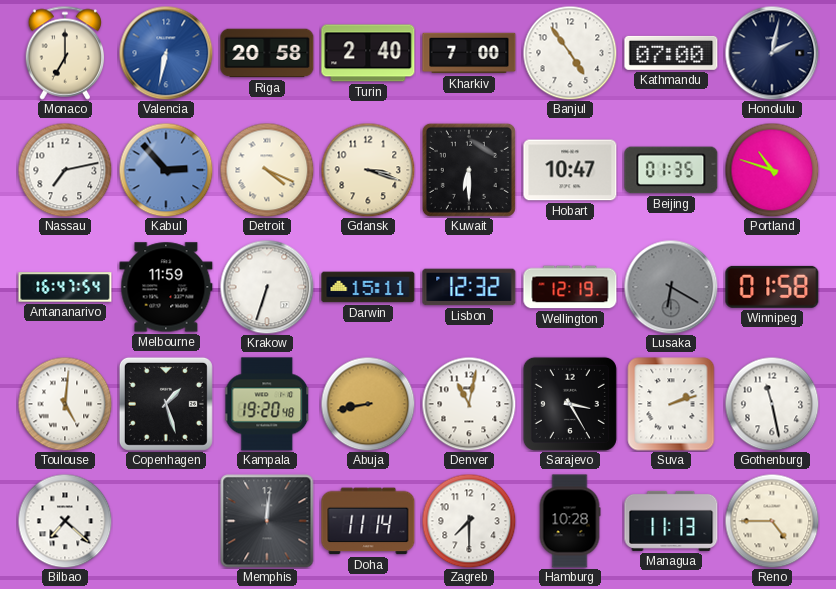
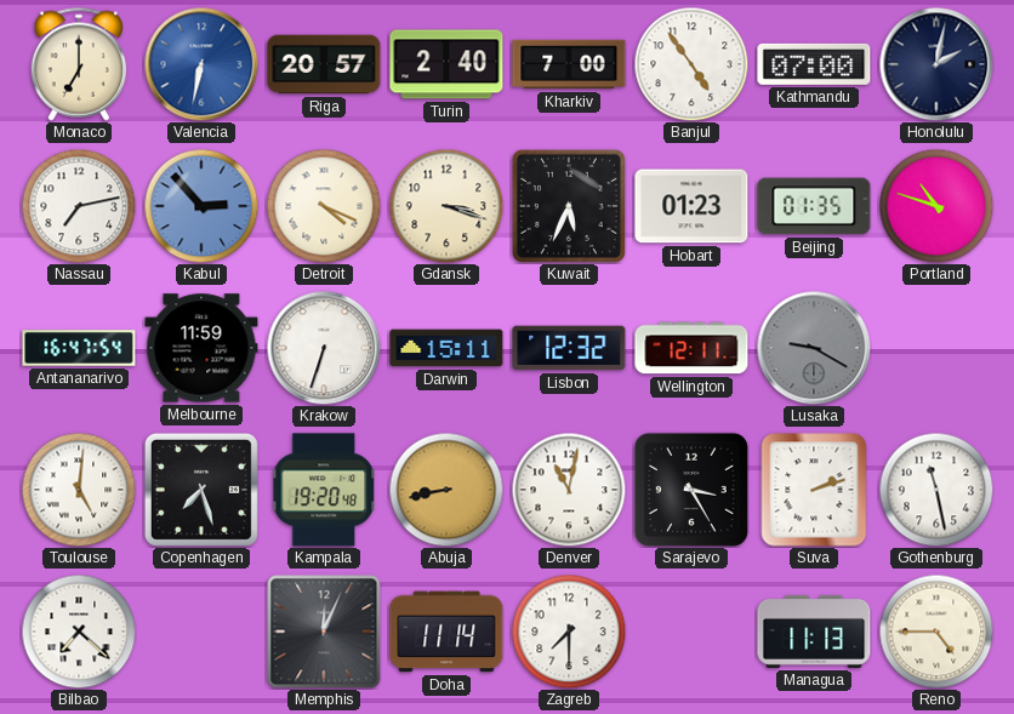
Riga: 20:58 -> 20:57
Kuwait: 6:30 -> 5:34
Hobart: 10:47 -> 01:23
Wellington: 12:19 -> 12:11
Lusaka: 6:20 -> 9:20
Winnipeg: 01:58 -> none
Copenhagen: 1:27 -> 7:27
Memphis: 12:01 -> 12:04
Hamburg: 10:28 -> none
